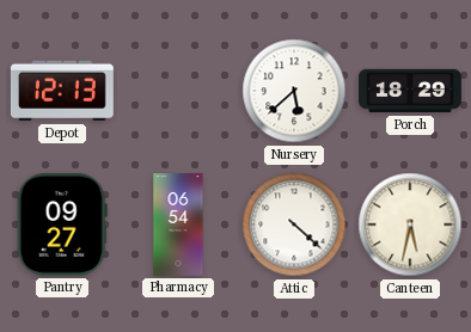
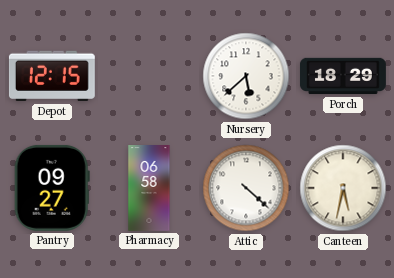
Depot: 12:13 -> 12:15
Pharmacy: 06:54 -> 06:58
